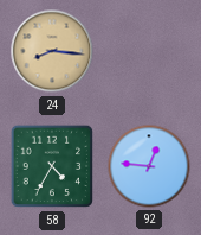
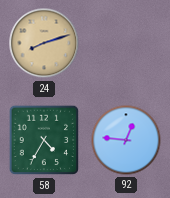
24: 8:16 -> 8:12
